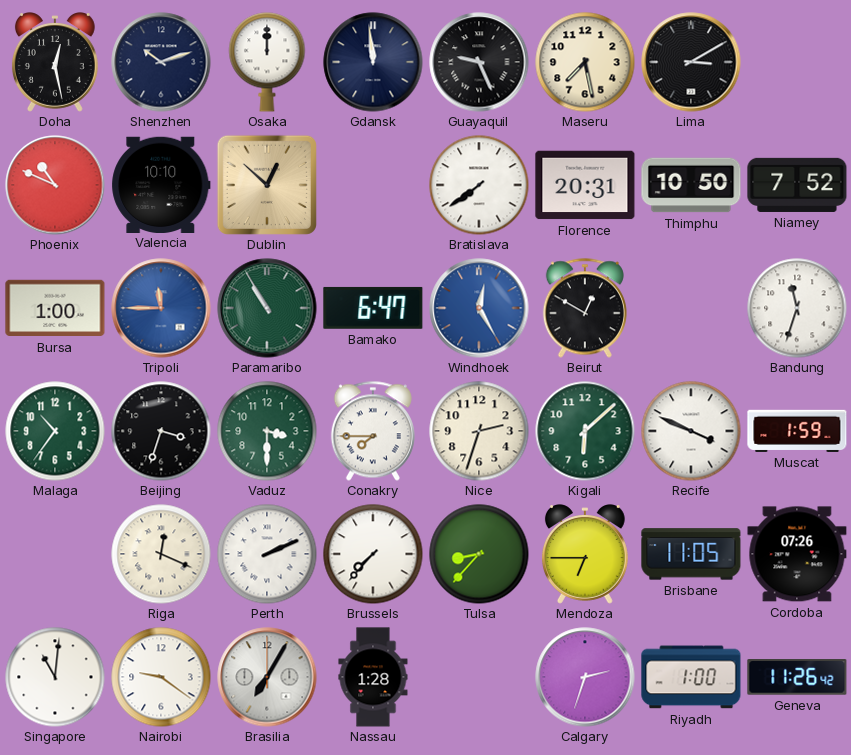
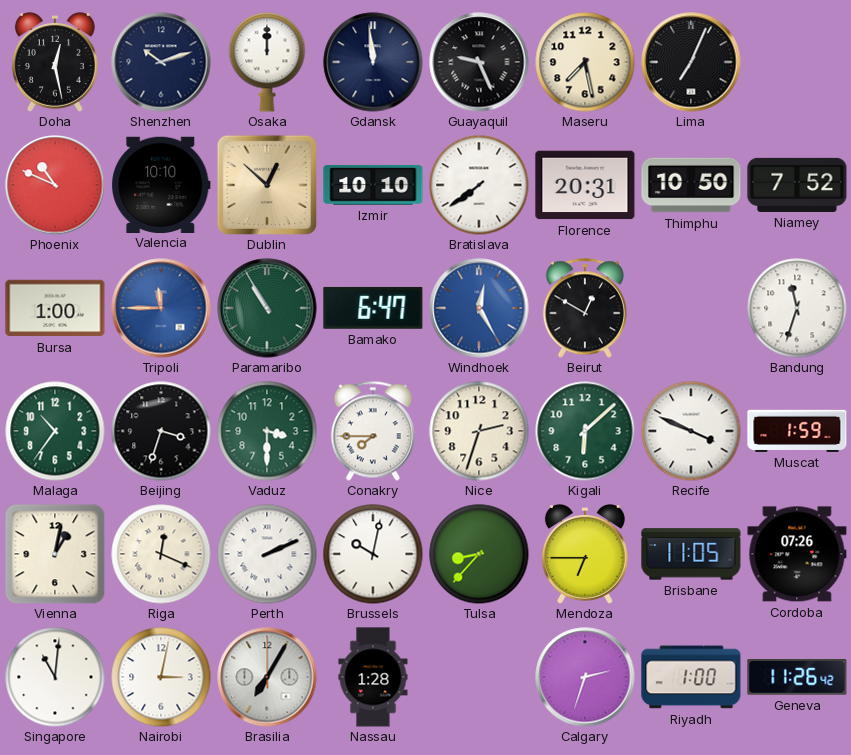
Lima: 3:10 -> 7:04
Izmir: none -> 10:10
Vienna: none -> 1:02
Brussels: 7:37 -> 10:02
Nairobi: 9:21 -> 3:02
